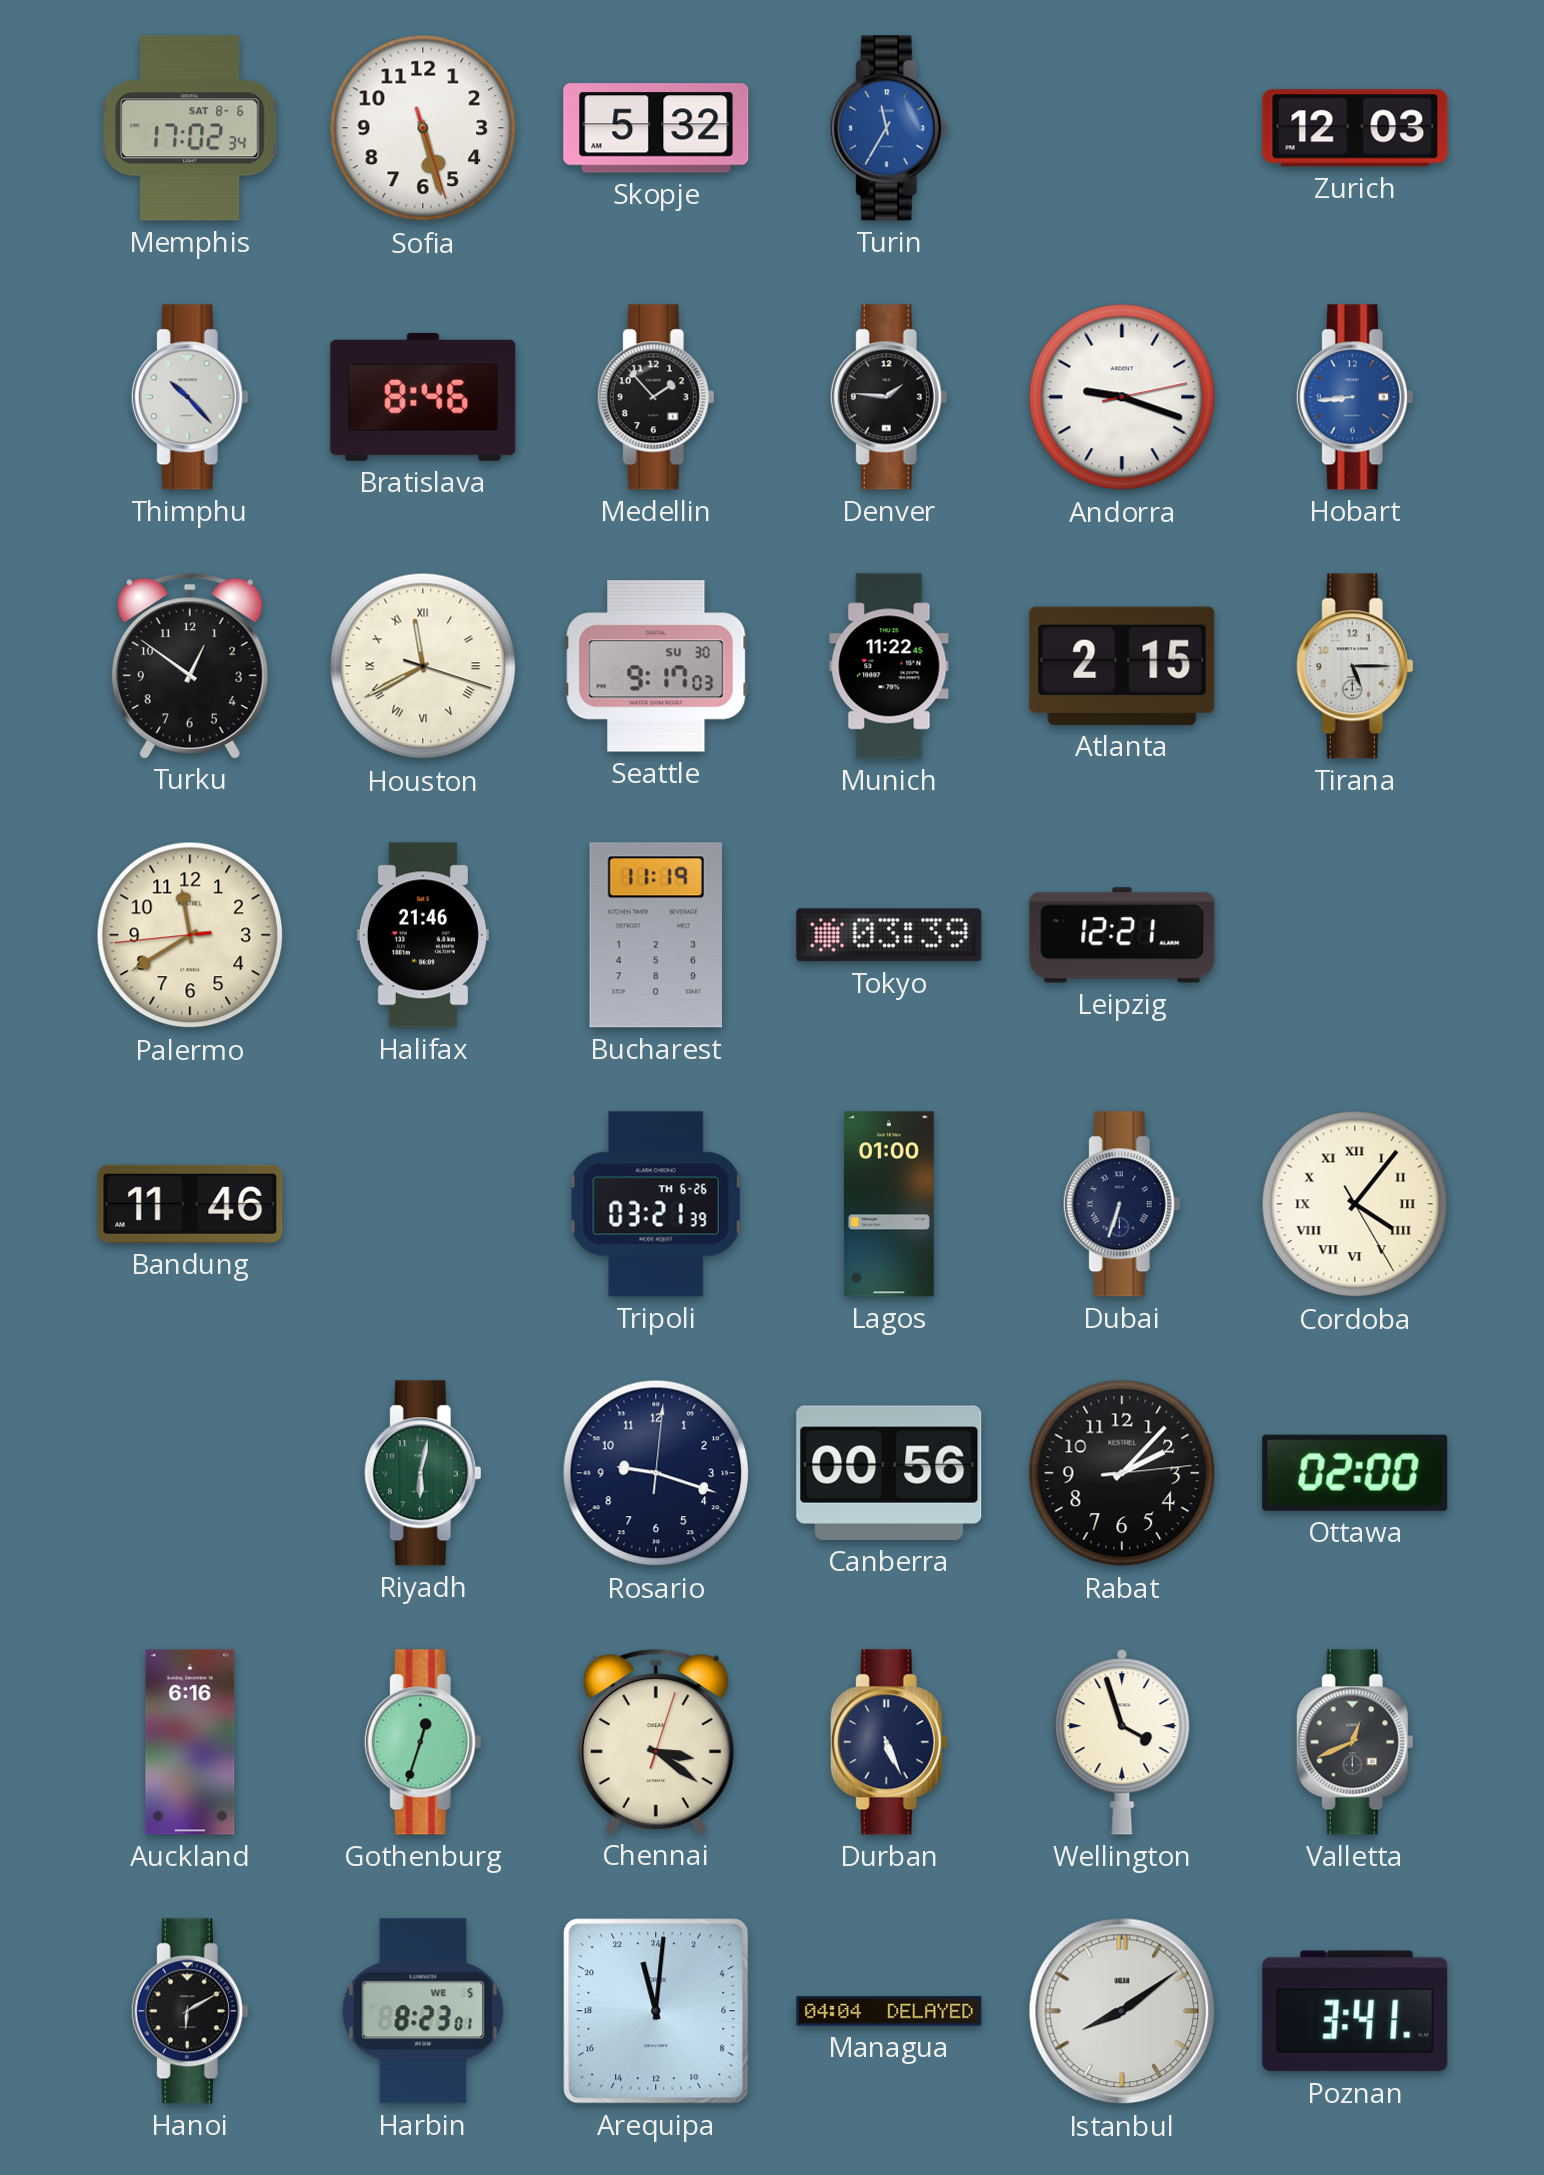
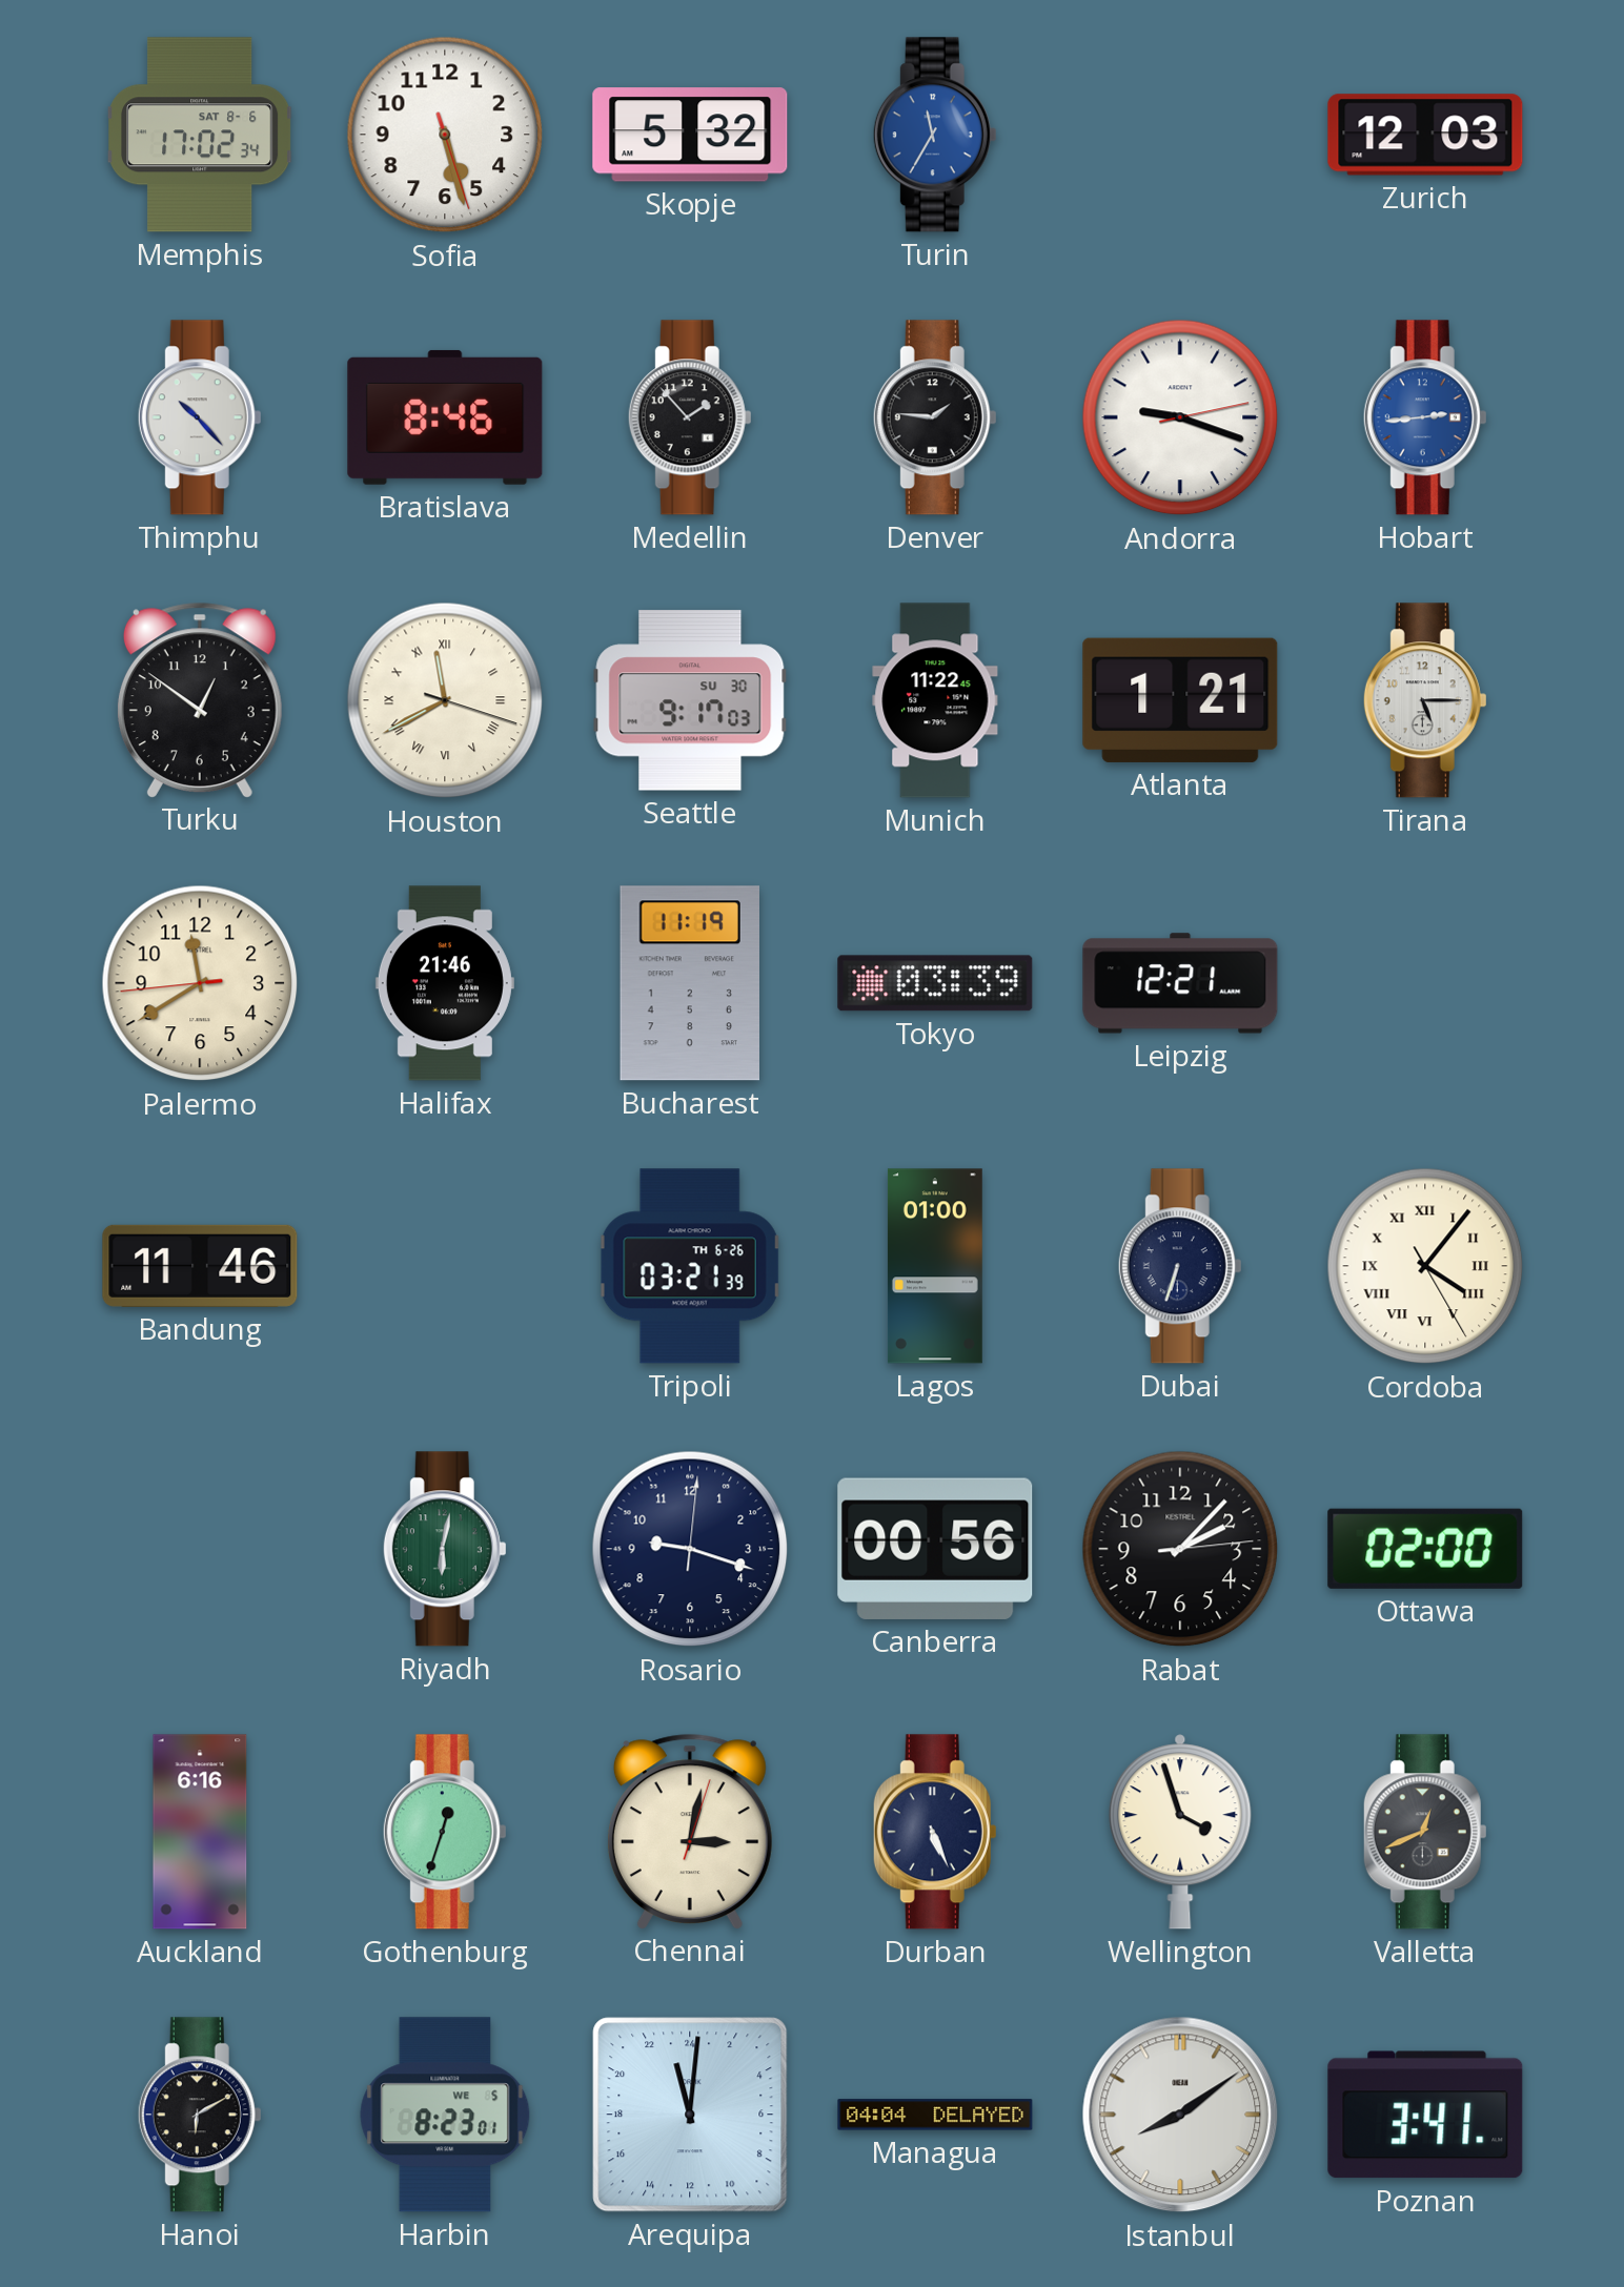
Hobart: 8:44 -> 2:44
Atlanta: 2:15 -> 1:21
Chennai: 3:21 -> 3:02
